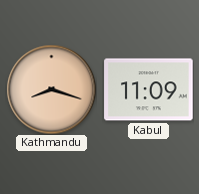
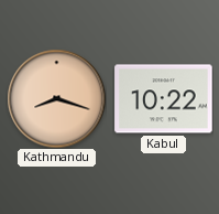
Kabul: 11:09 -> 10:22
